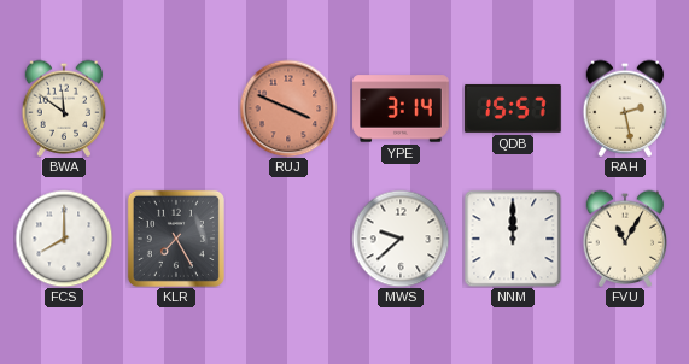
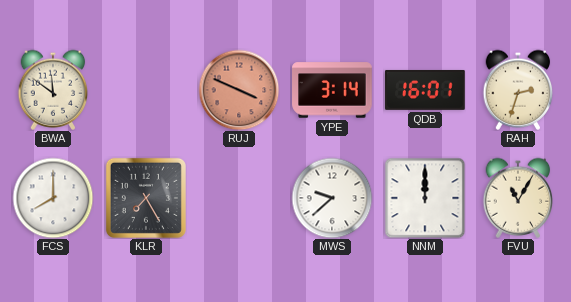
QDB: 15:57 -> 16:01
RAH: 2:28 -> 2:33
